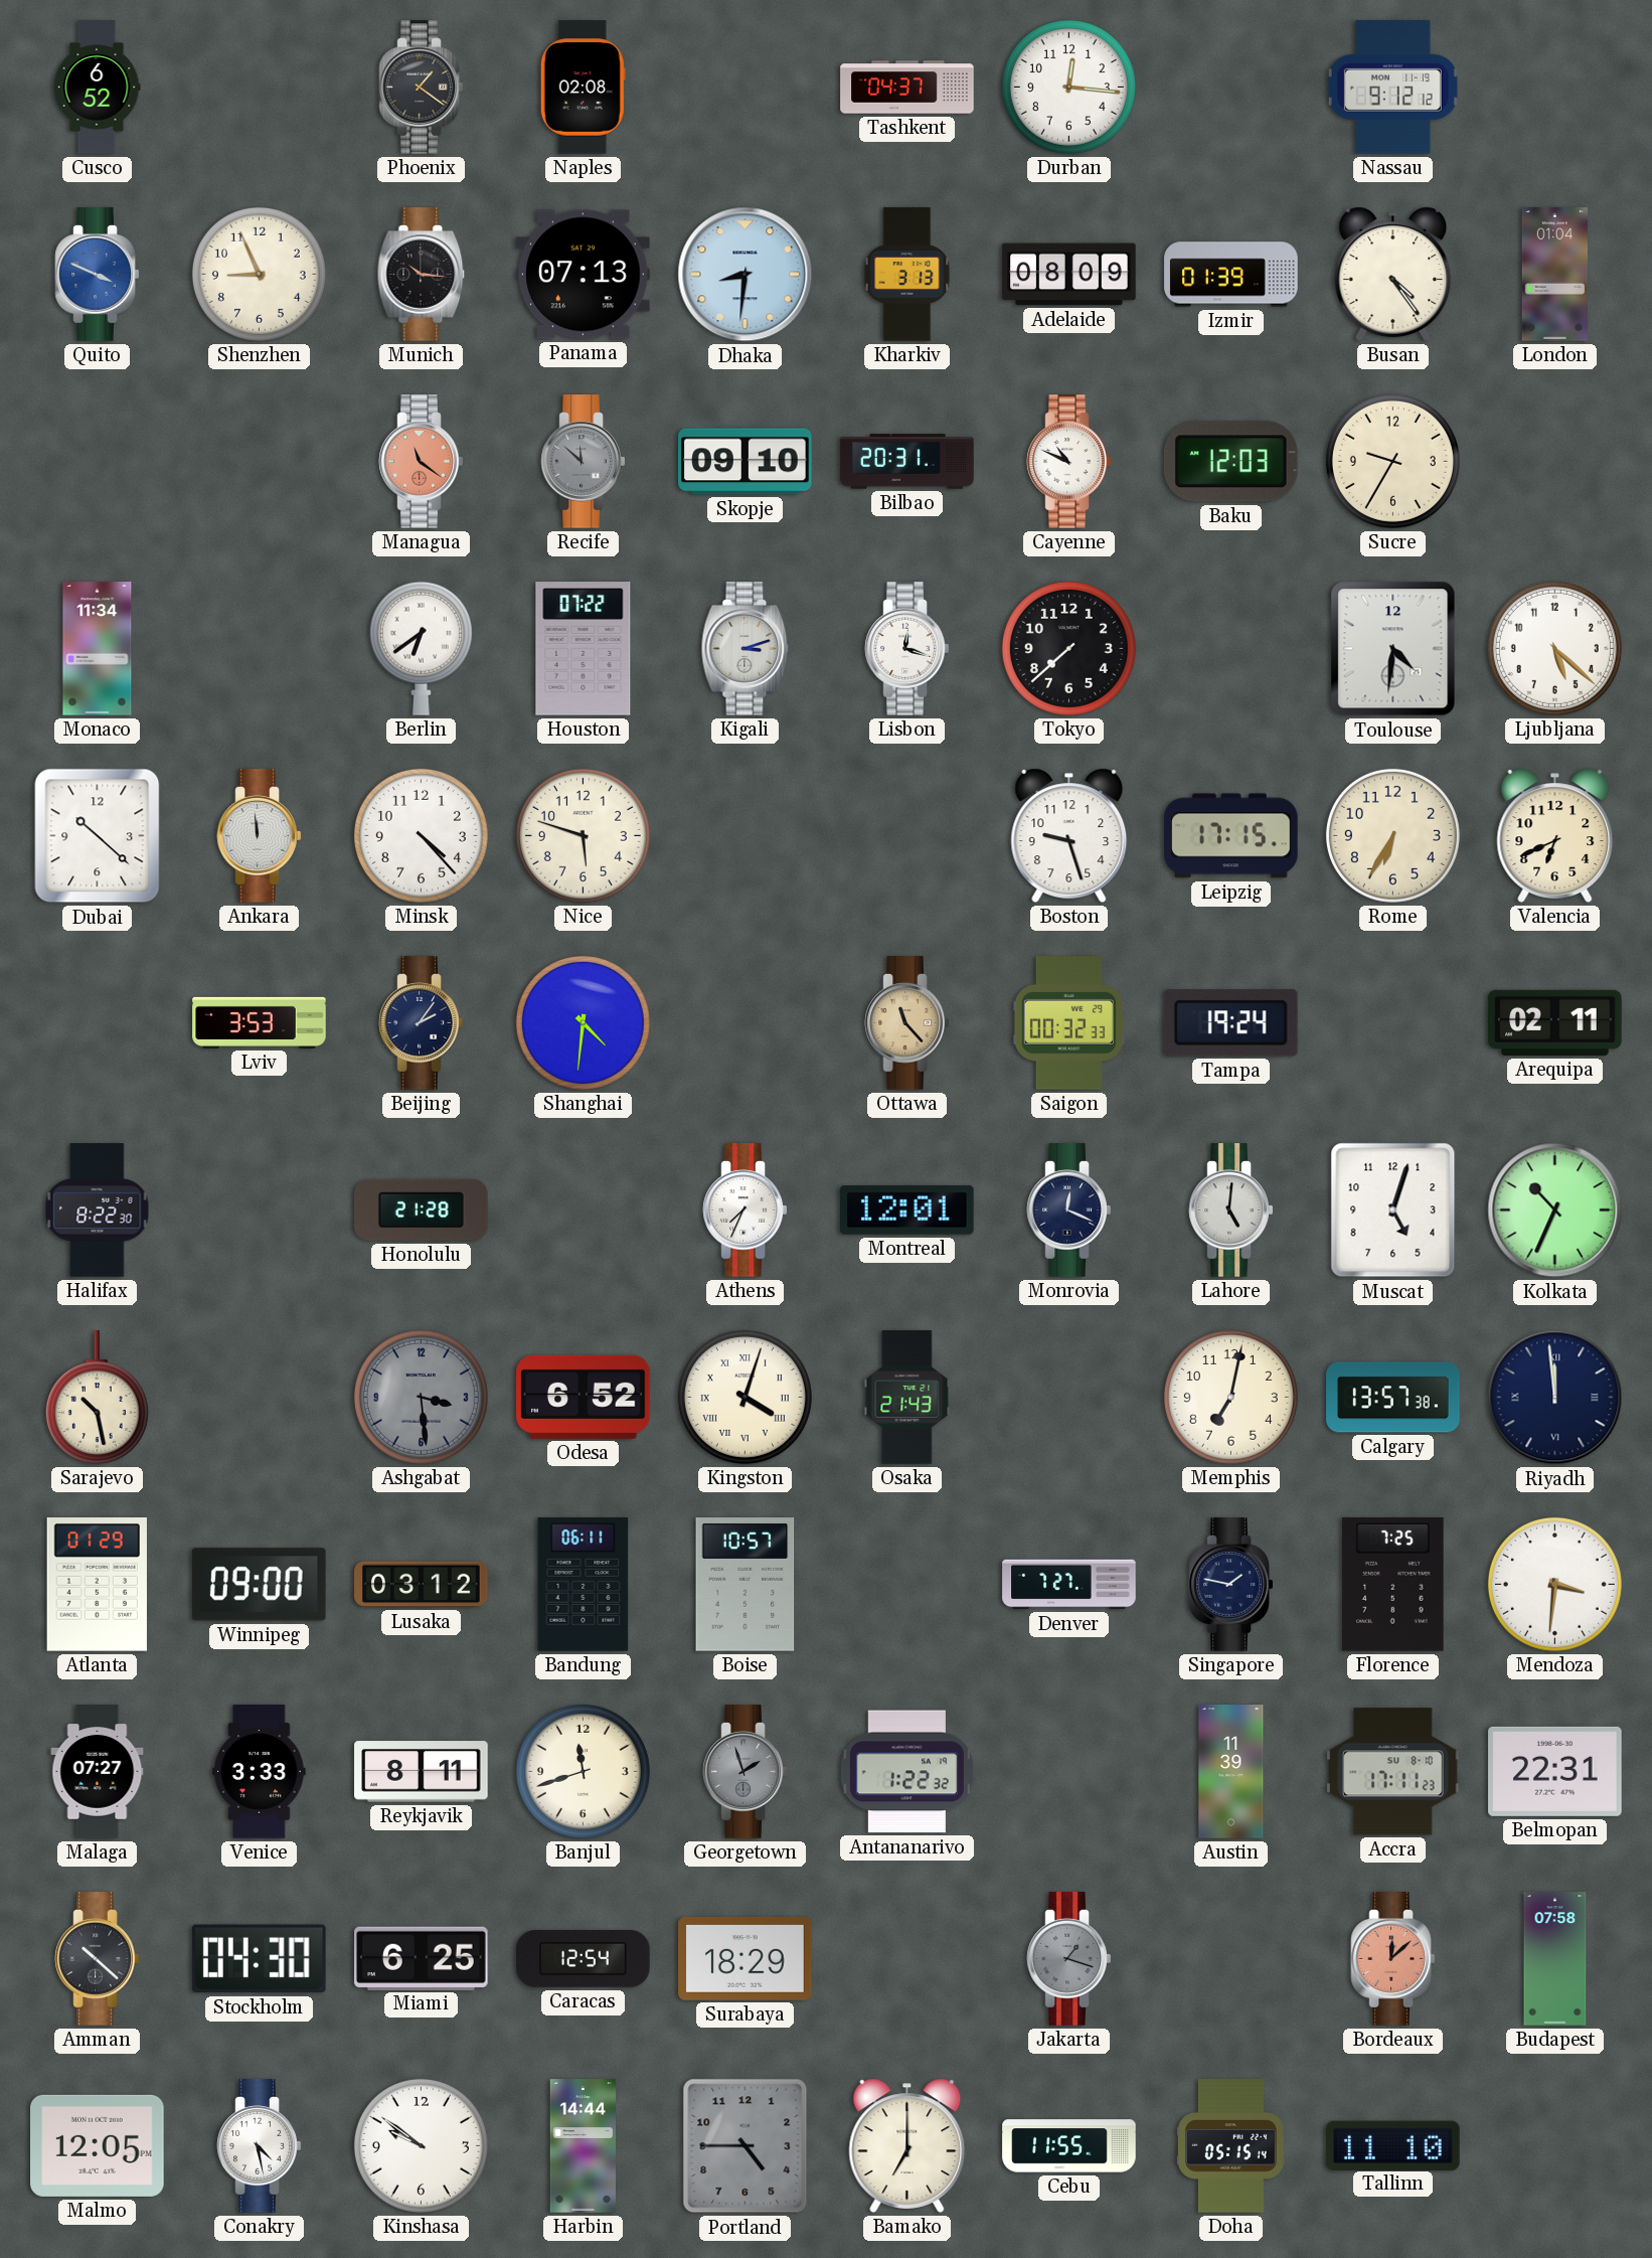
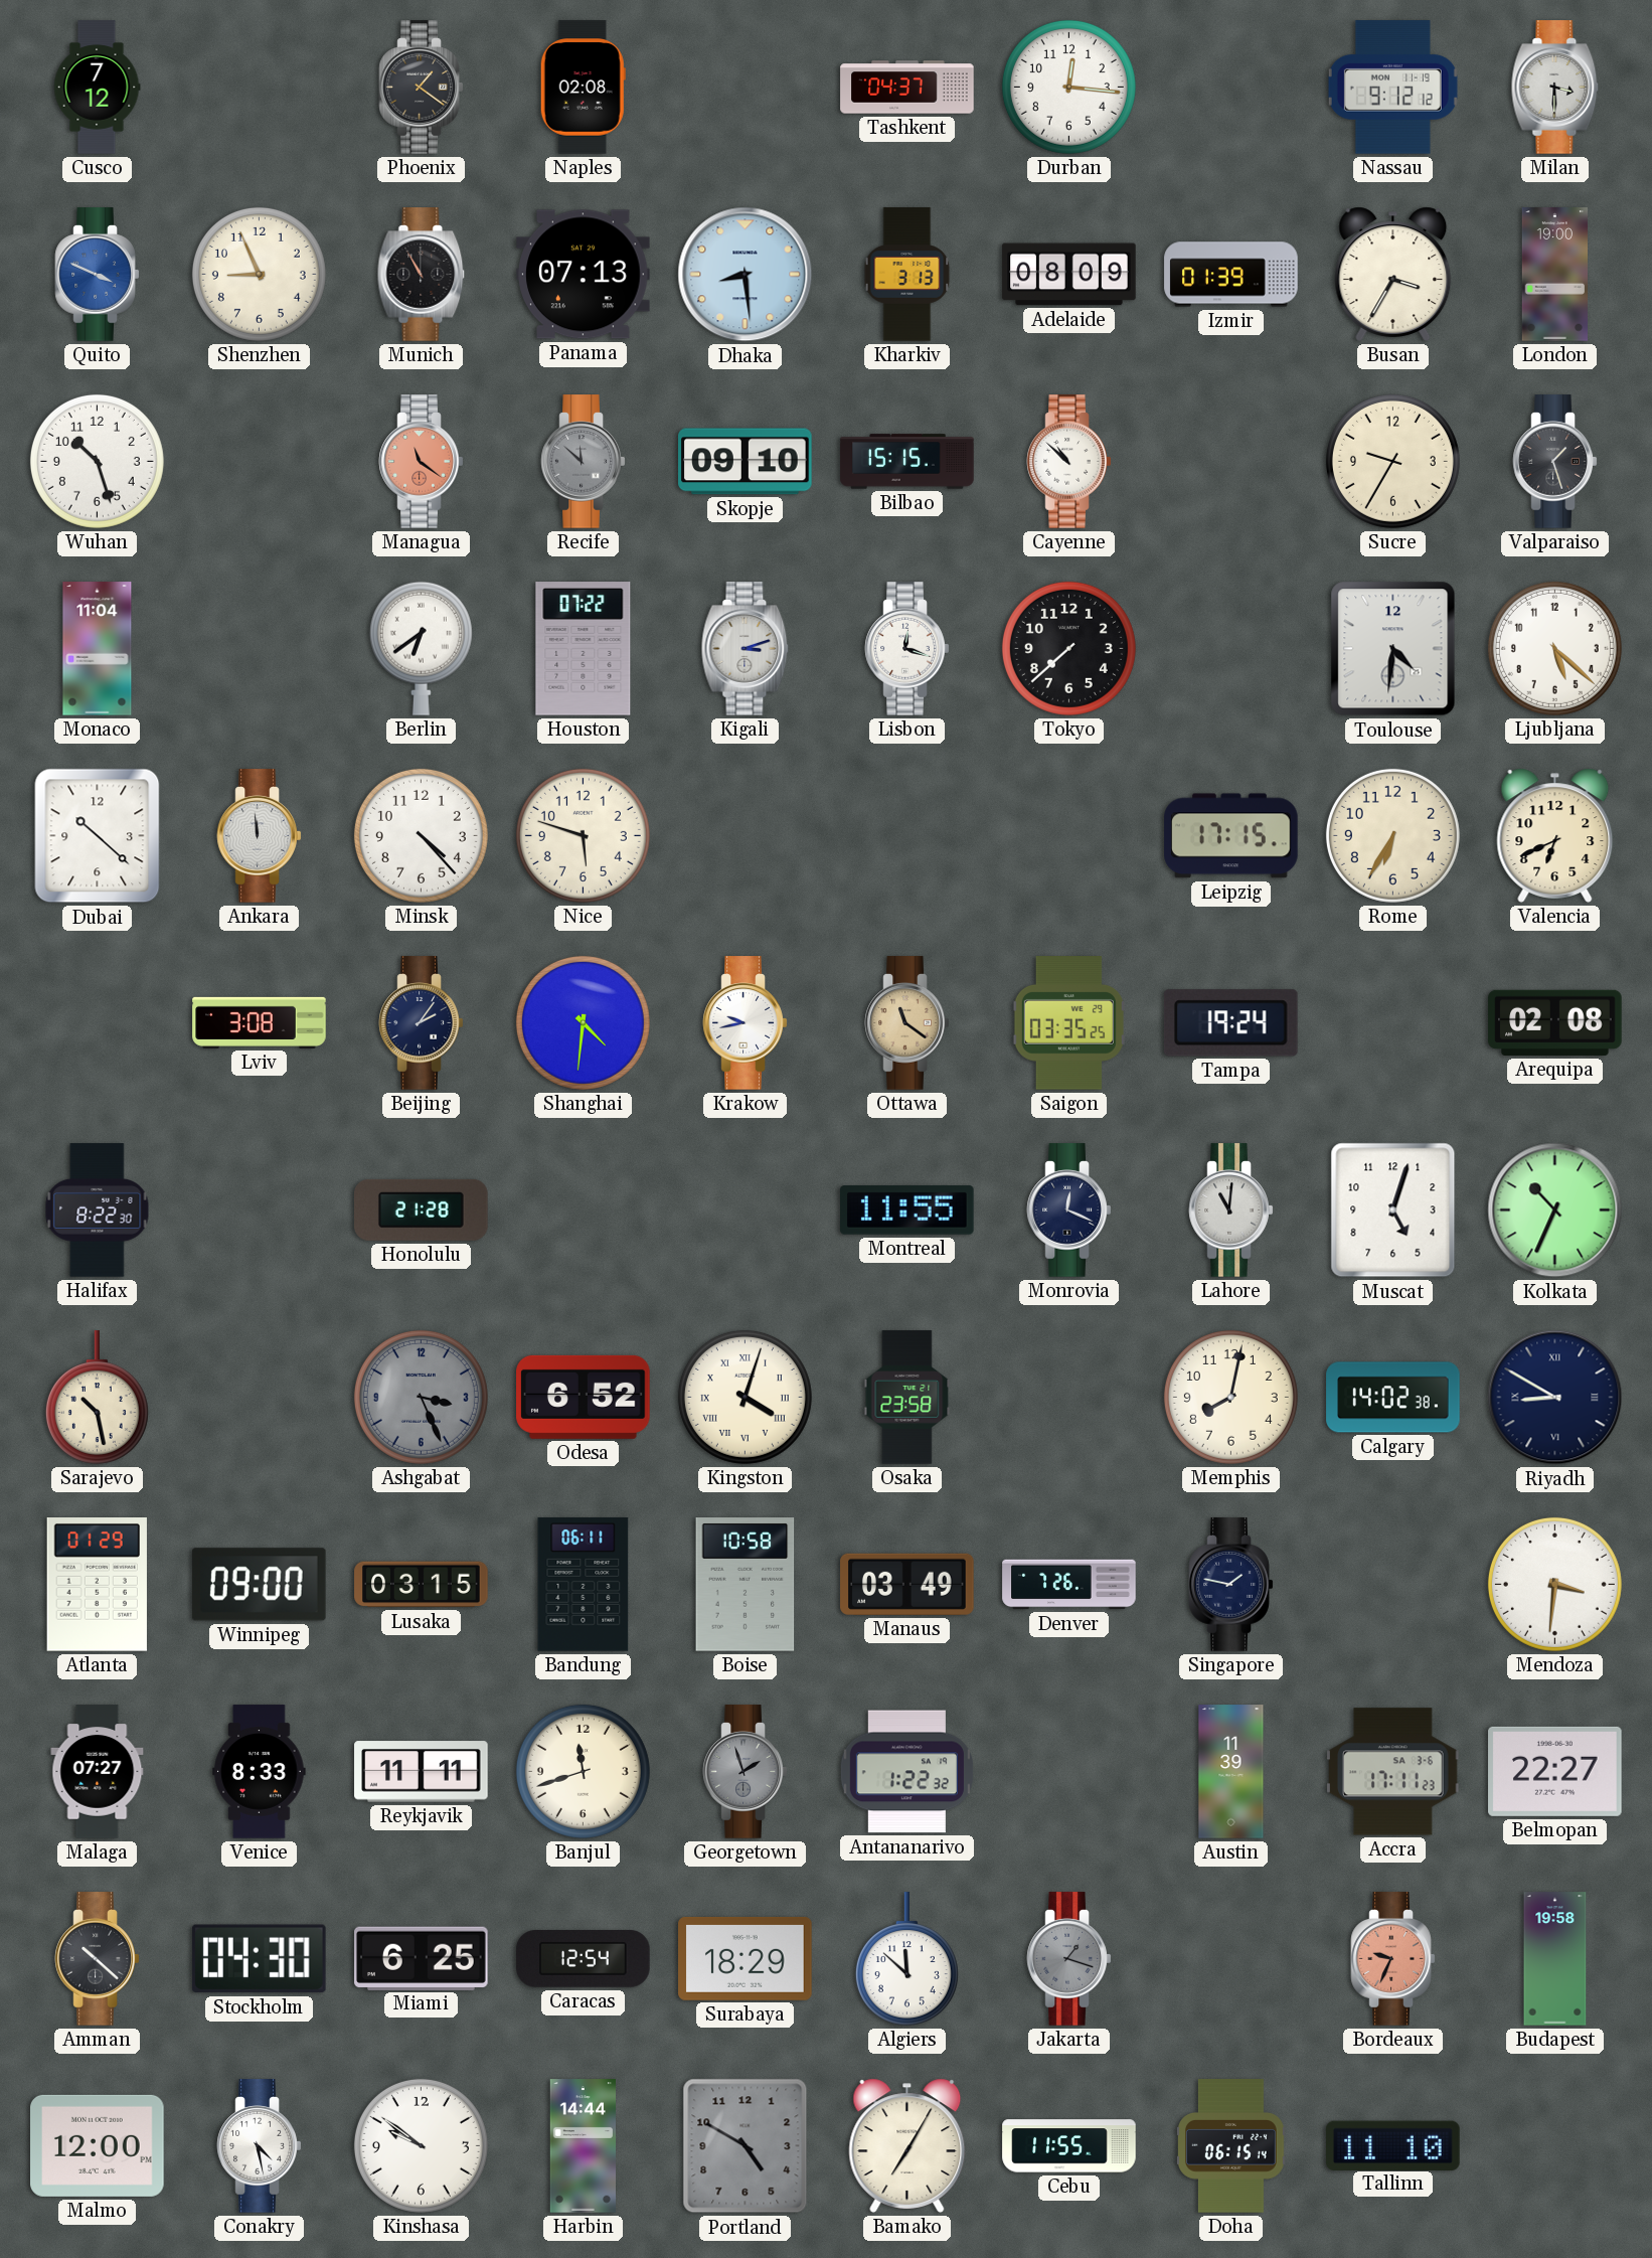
Cusco: 6:52 -> 7:12
Milan: none -> 3:30
Munich: 10:16 -> 10:55
Dhaka: 8:31 -> 8:29
Busan: 4:24 -> 3:35
London: 01:04 -> 19:00
Wuhan: none -> 10:27
Bilbao: 20:31 -> 15:15
Cayenne: 10:49 -> 10:52
Baku: 12:03 -> none
Valparaiso: none -> 1:27
Monaco: 11:34 -> 11:04
Boston: 9:27 -> none
Lviv: 3:53 -> 3:08
Krakow: none -> 9:43
Ottawa: 11:23 -> 11:21
Saigon: 00:32 -> 03:35
Arequipa: 02:11 -> 02:08
Athens: 7:34 -> none
Montreal: 12:01 -> 11:55
Lahore: 5:01 -> 11:01
Ashgabat: 3:29 -> 3:26
Osaka: 21:43 -> 23:58
Memphis: 7:02 -> 8:02
Calgary: 13:57 -> 14:02
Riyadh: 11:59 -> 8:50
Lusaka: 03:12 -> 03:15
Boise: 10:57 -> 10:58
Manaus: none -> 03:49
Denver: 7:27 -> 7:26
Florence: 7:25 -> none
Venice: 3:33 -> 8:33
Reykjavik: 8:11 -> 11:11
Accra date: SU 8-10 -> SA 3-6
Belmopan: 22:31 -> 22:27
Algiers: none -> 11:52
Bordeaux: 12:08 -> 9:34
Budapest: 07:58 -> 19:58
Malmo: 12:05 -> 12:00
Portland: 4:45 -> 4:50
Bamako: 7:00 -> 7:05
Doha: 05:15 -> 06:15
